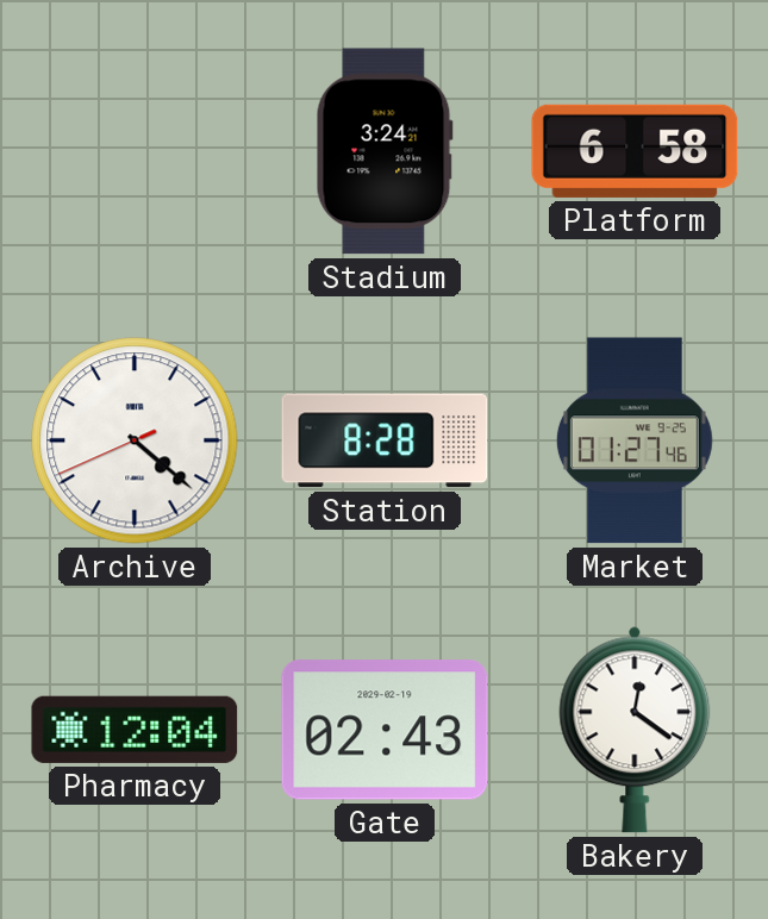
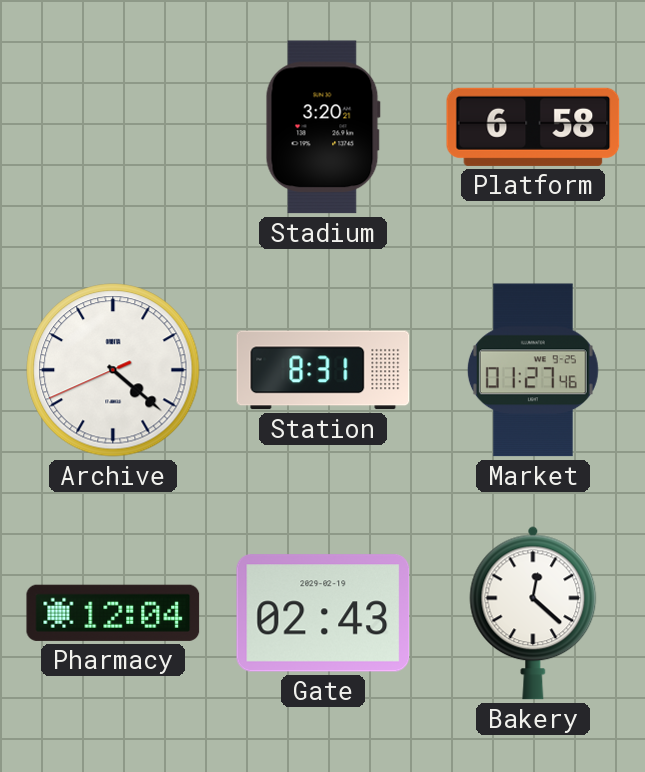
Stadium: 3:24 -> 3:20
Station: 8:28 -> 8:31
Bakery: 12:21 -> 12:22
